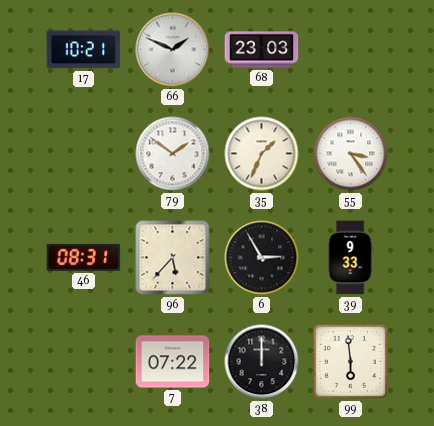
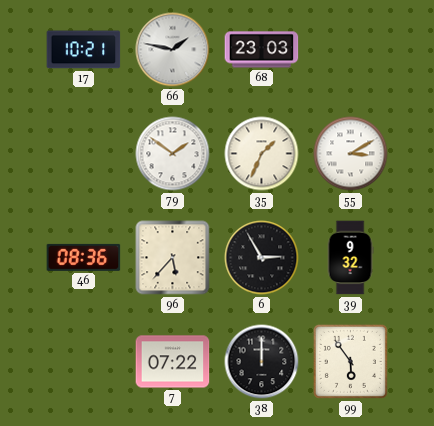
66: 1:49 -> 1:47
55: 3:24 -> 3:10
46: 08:31 -> 08:36
39: 9:33 -> 9:32
99: 5:59 -> 5:54
